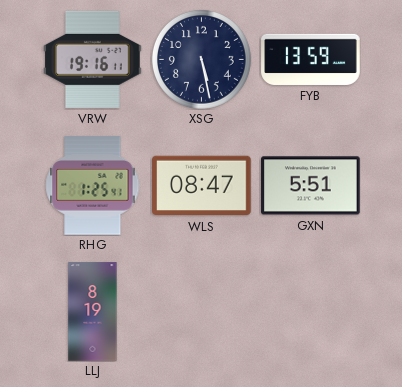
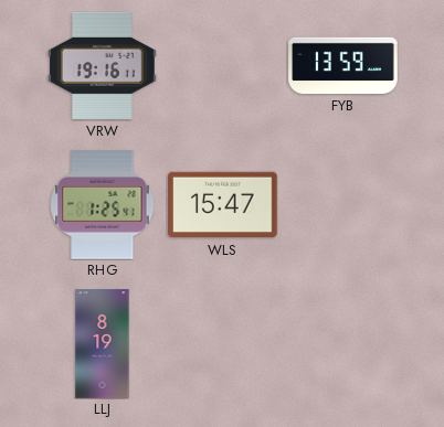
XSG: 5:28 -> none
WLS: 08:47 -> 15:47
GXN: 5:51 -> none
